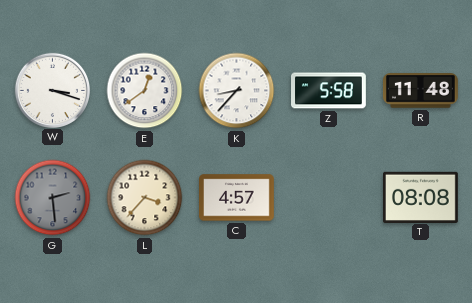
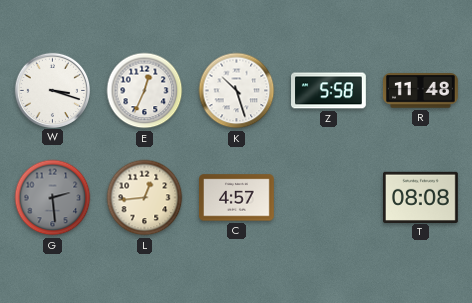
E: 12:39 -> 12:34
K: 8:37 -> 10:27
L: 3:37 -> 12:44
